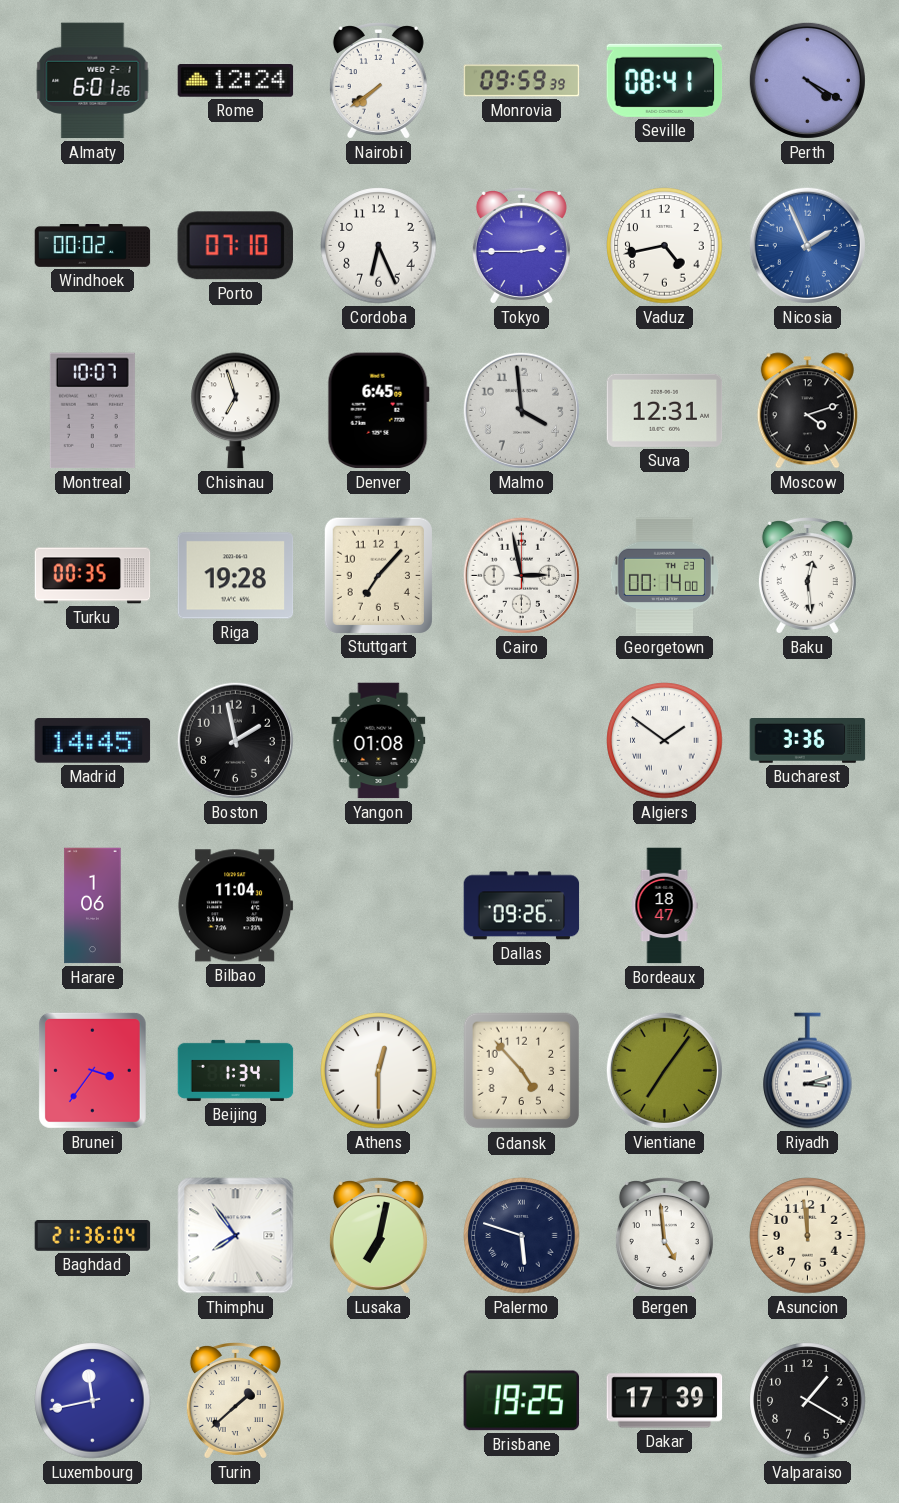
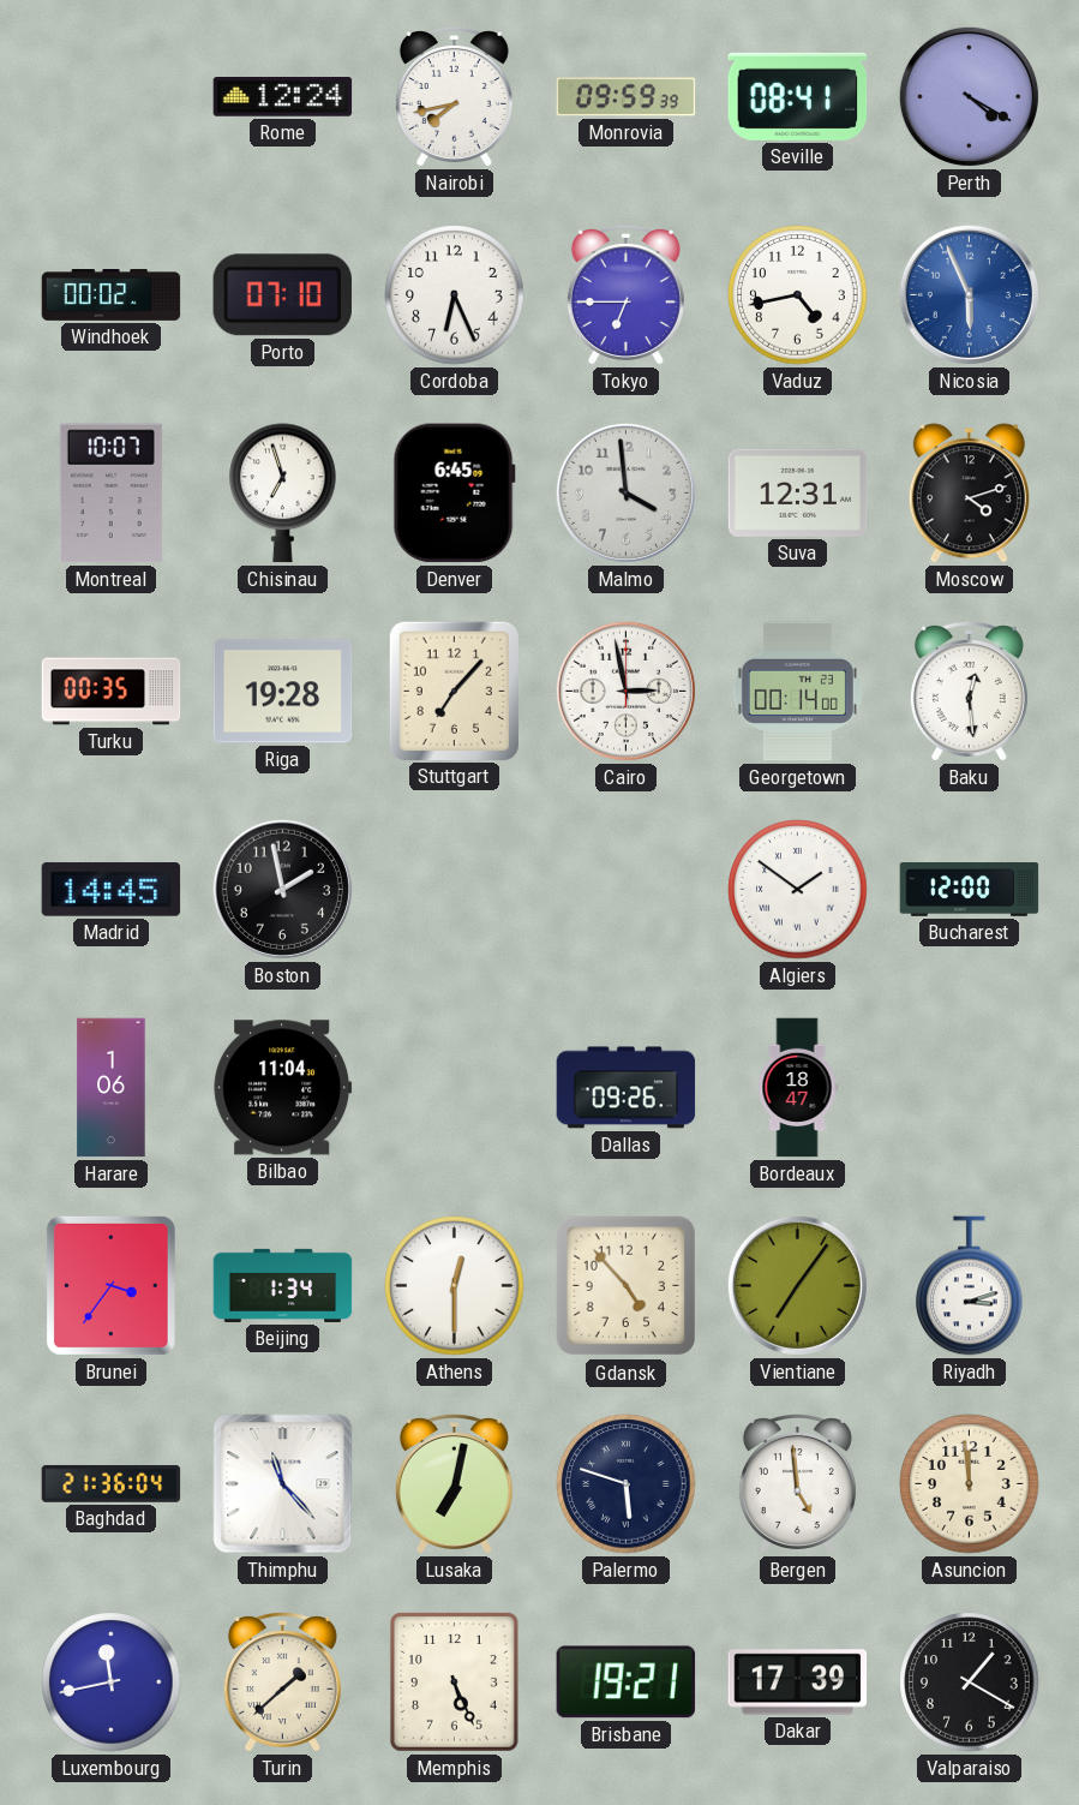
Almaty: 6:01 -> none
Nairobi: 7:39 -> 7:43
Tokyo: 2:45 -> 6:45
Nicosia: 1:56 -> 5:56
Yangon: 01:08 -> none
Bucharest: 3:36 -> 12:00
Thimphu: 7:54 -> 11:23
Memphis: none -> 5:26
Brisbane: 19:25 -> 19:21
